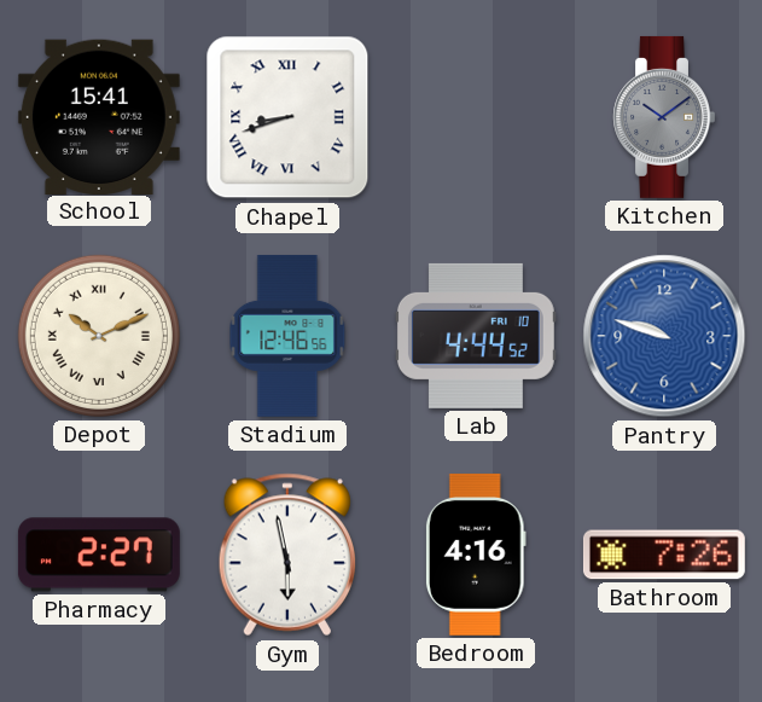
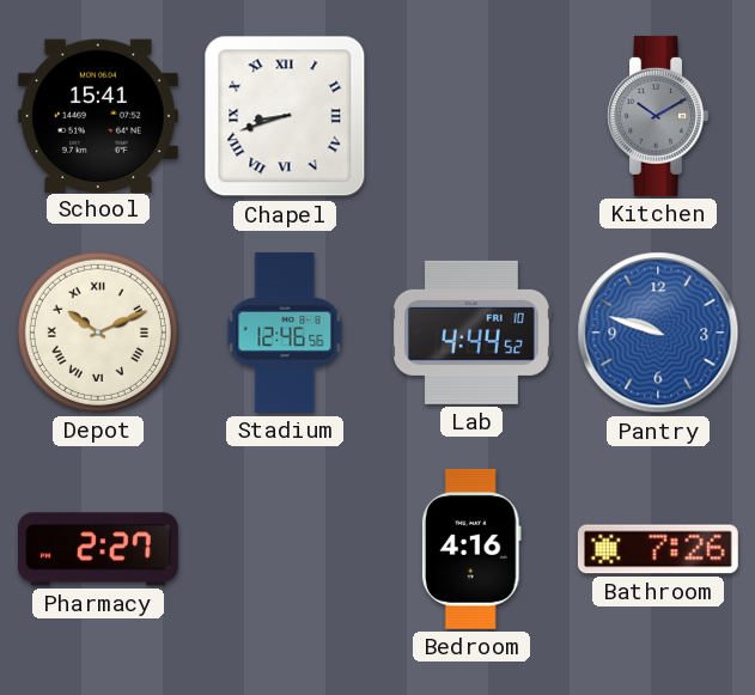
Kitchen: 10:09 -> 10:10
Gym: 5:58 -> none
